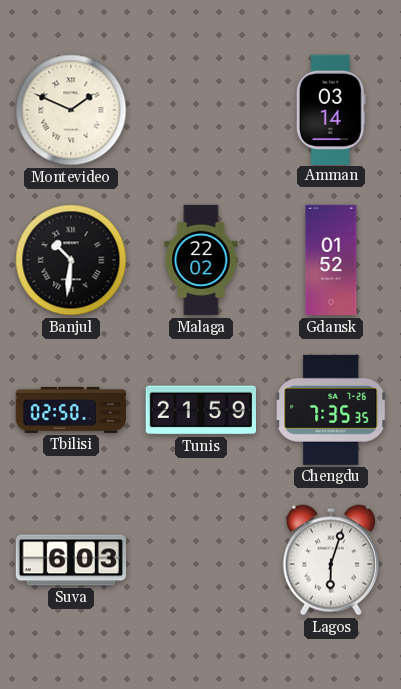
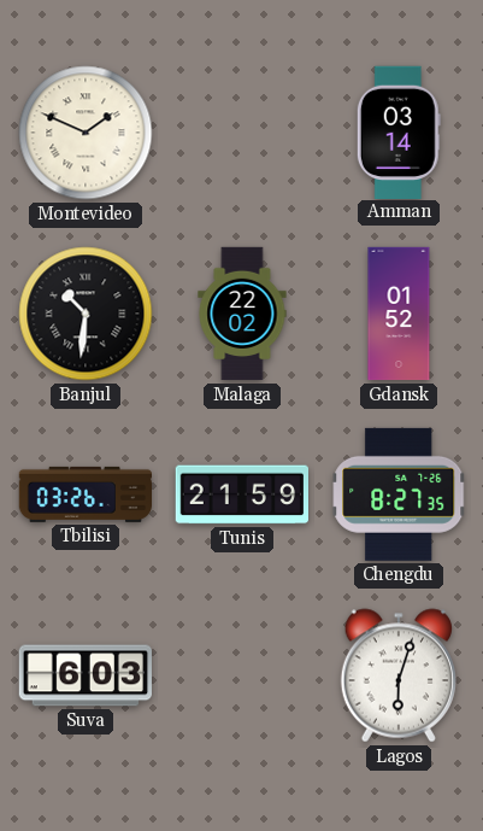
Tbilisi: 02:50 -> 03:26
Chengdu: 7:35 -> 8:27
